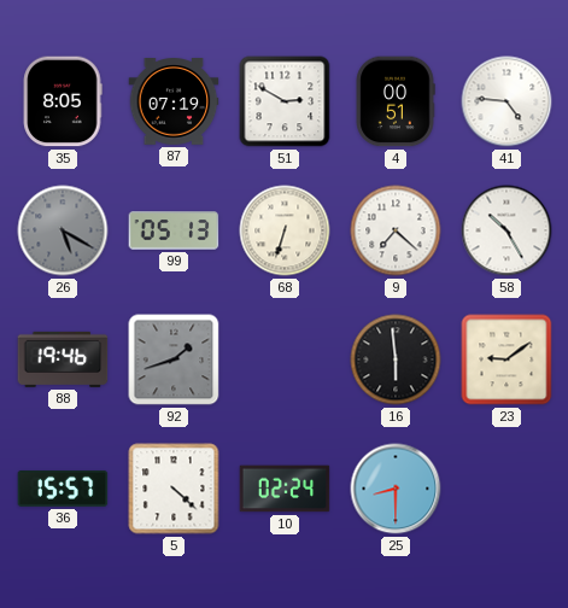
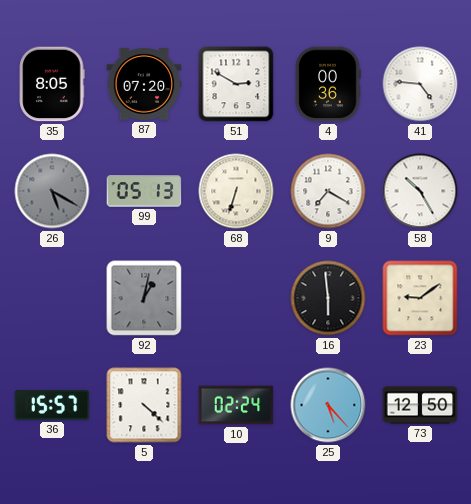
87: 07:19 -> 07:20
4: 00:51 -> 00:36
9: 7:22 -> 7:20
88: 19:46 -> none
92: 1:42 -> 1:02
25: 8:30 -> 5:23
73: none -> 12:50
